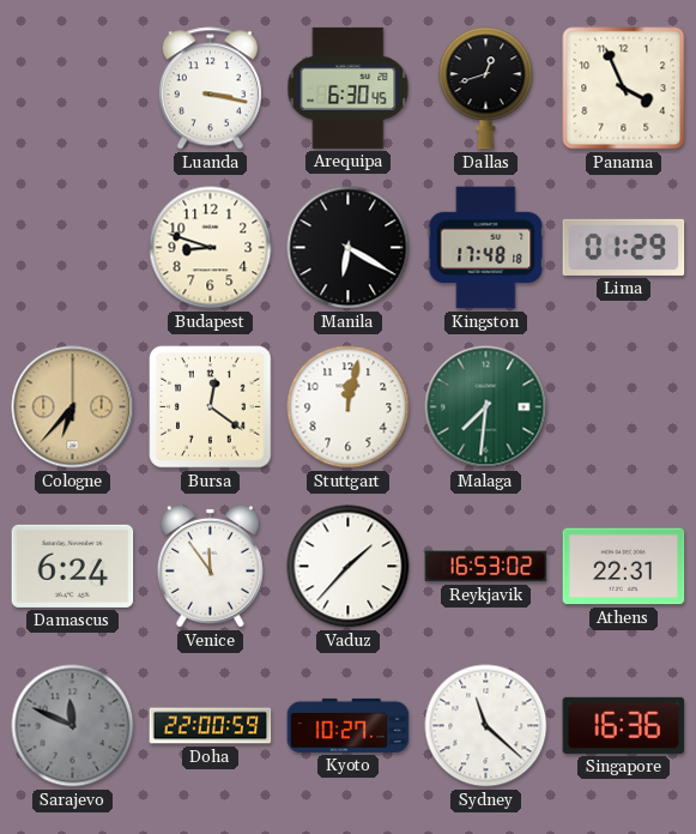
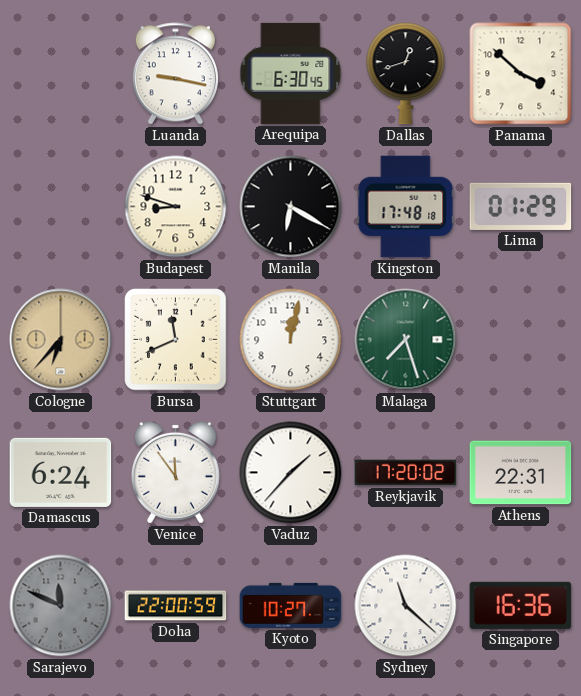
Luanda: 3:17 -> 9:17
Panama: 3:56 -> 3:52
Bursa: 12:21 -> 11:41
Malaga: 7:31 -> 7:27
Reykjavik: 16:53 -> 17:20
